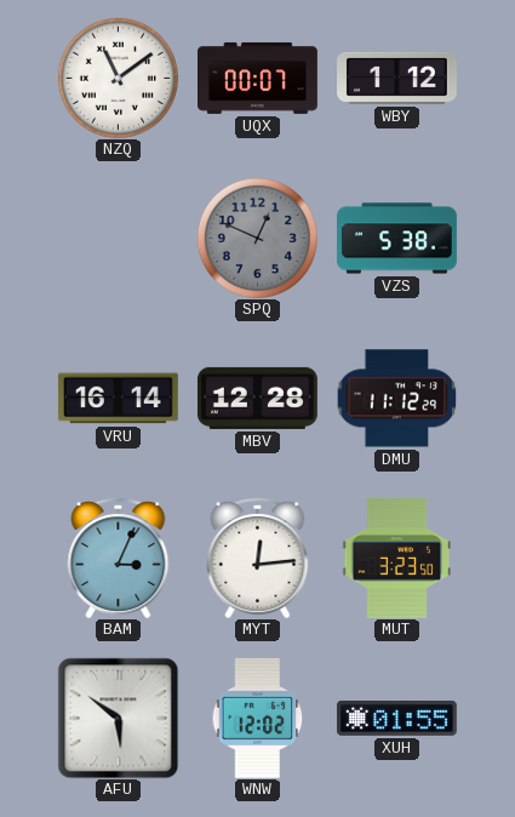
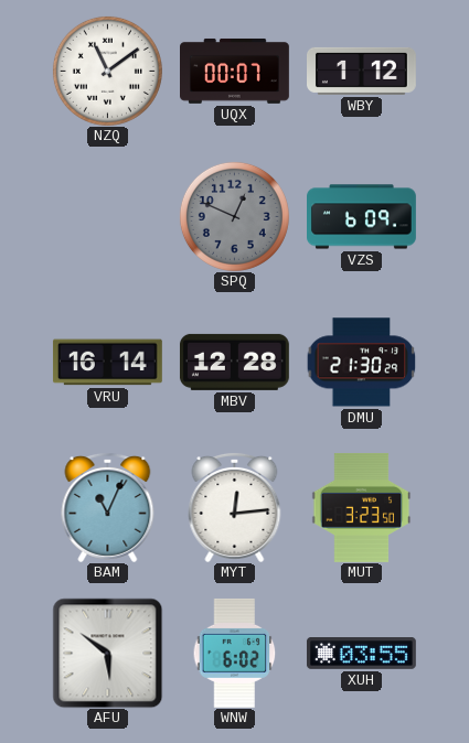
VZS: 5:38 -> 6:09
DMU: 11:12 -> 21:30
BAM: 3:04 -> 11:04
WNW: 12:02 -> 6:02
XUH: 01:55 -> 03:55
